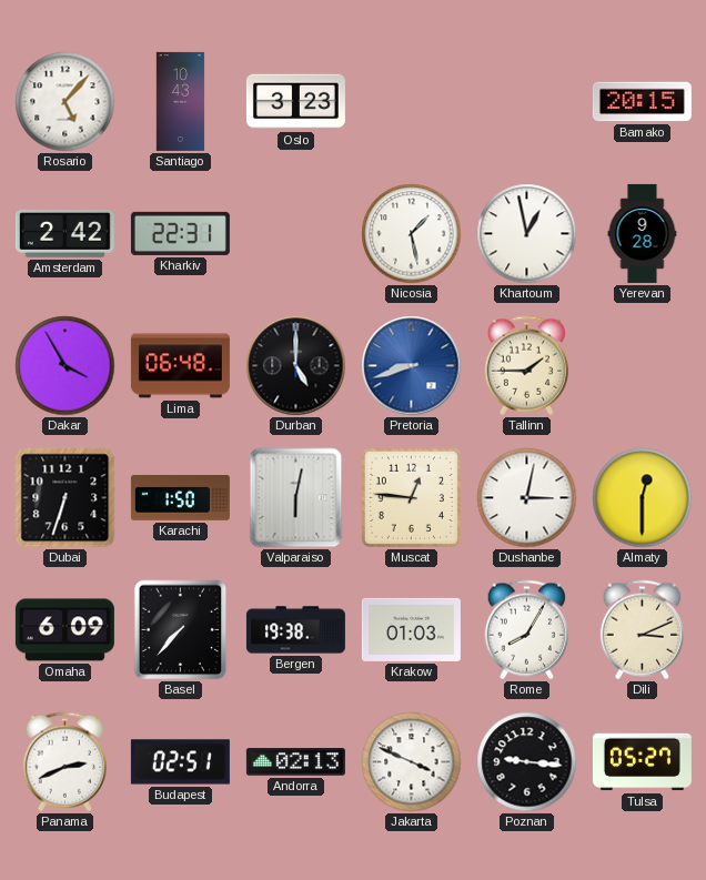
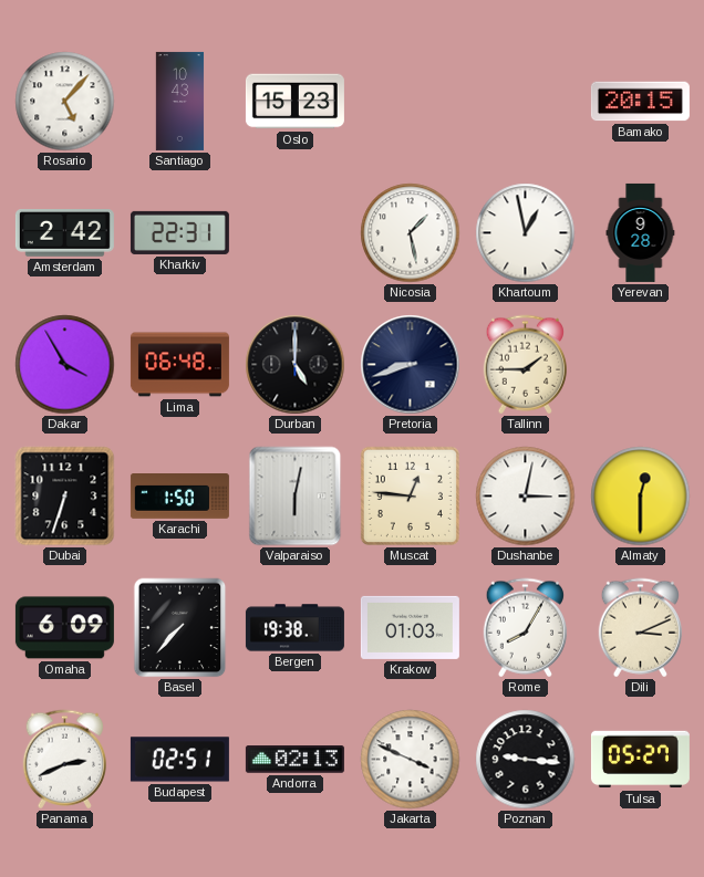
Oslo: 3:23 -> 15:23
Pretoria dial: blue -> navy
